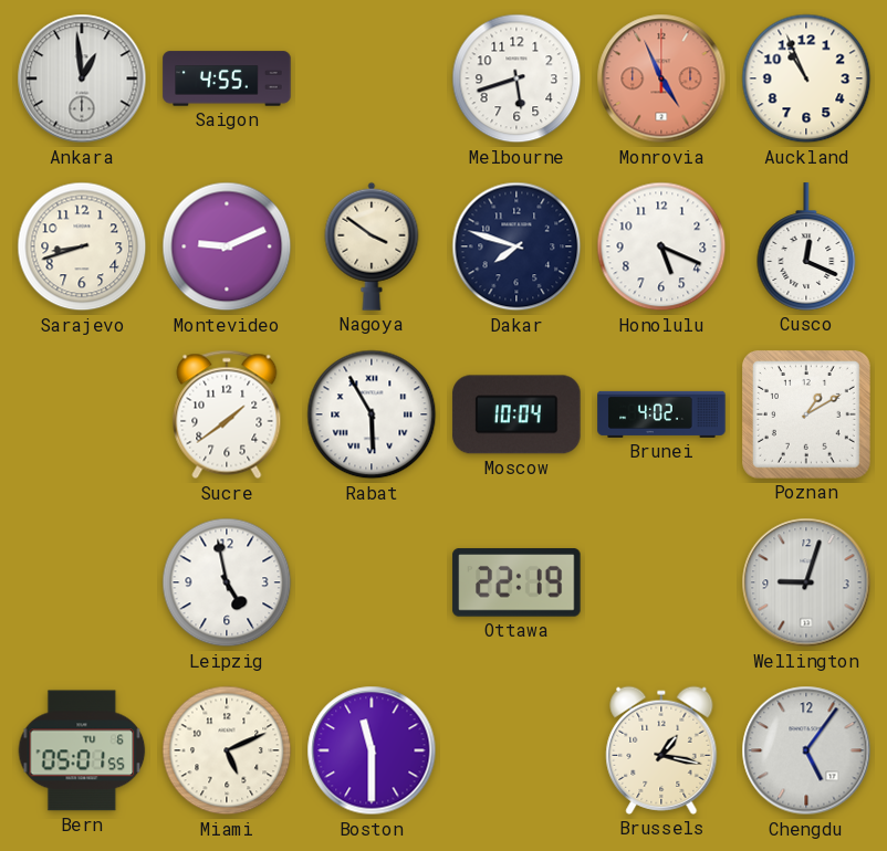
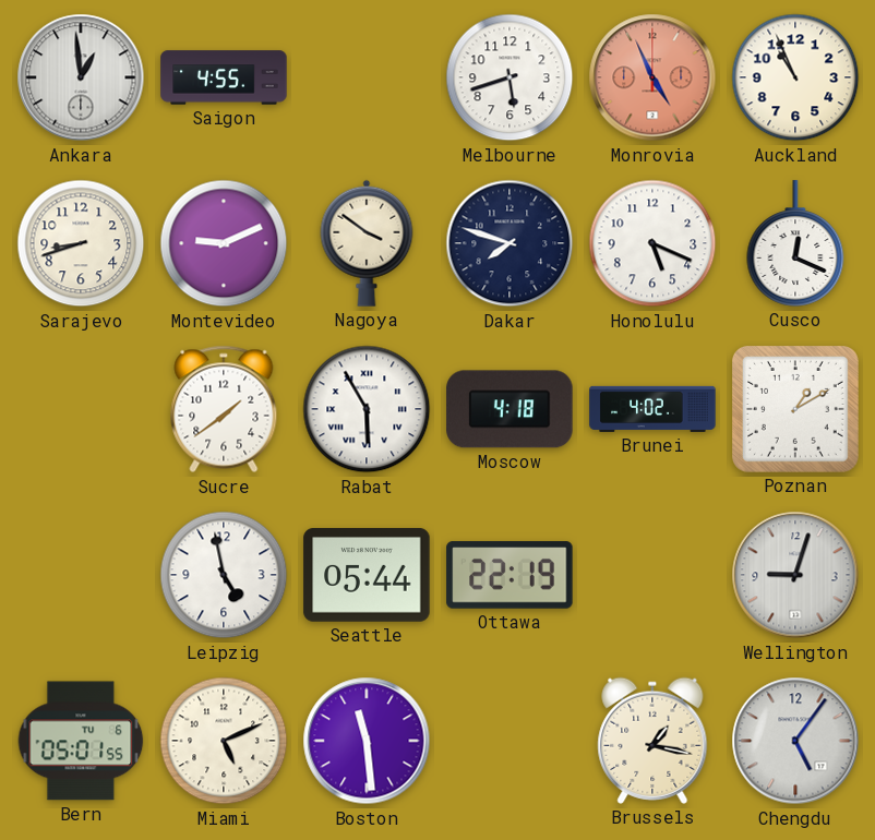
Moscow: 10:04 -> 4:18
Seattle: none -> 05:44
Boston: 11:30 -> 11:29
